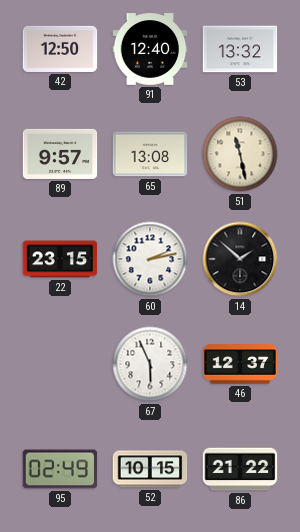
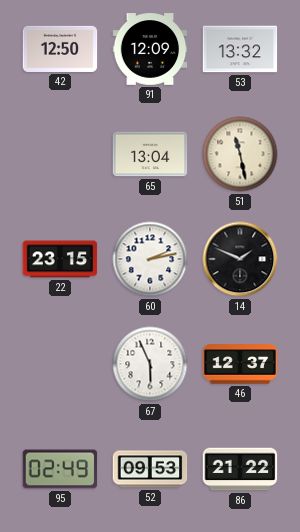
91: 12:40 -> 12:09
89: 9:57 -> none
65: 13:08 -> 13:04
14: 1:52 -> 1:49
52: 10:15 -> 09:53
